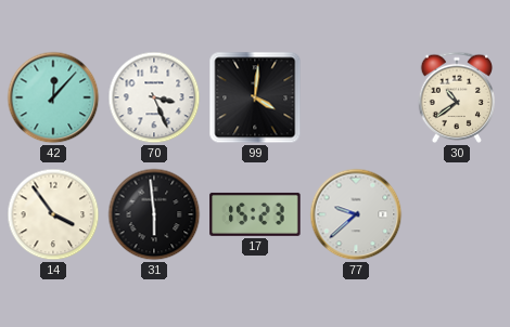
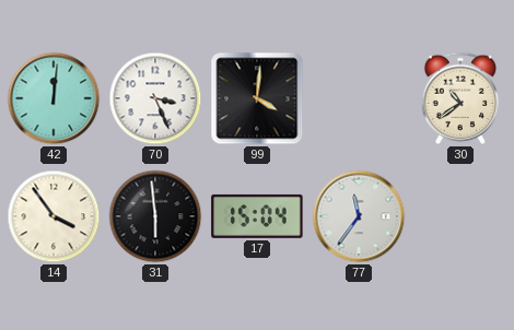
42: 12:07 -> 12:01
17: 15:23 -> 15:04
77: 9:38 -> 11:36
